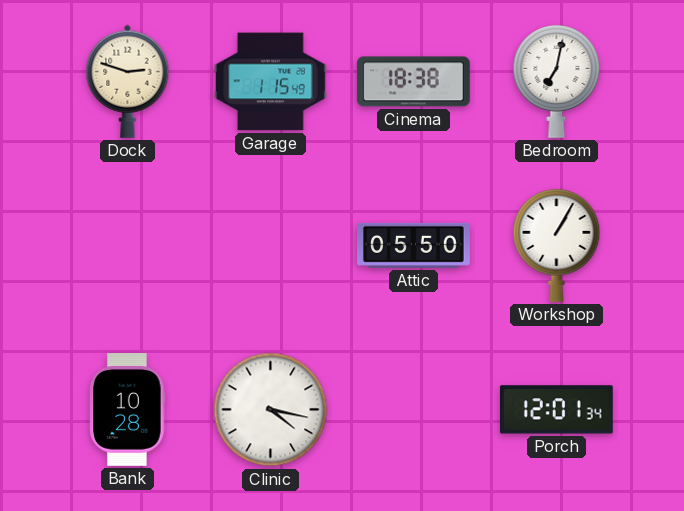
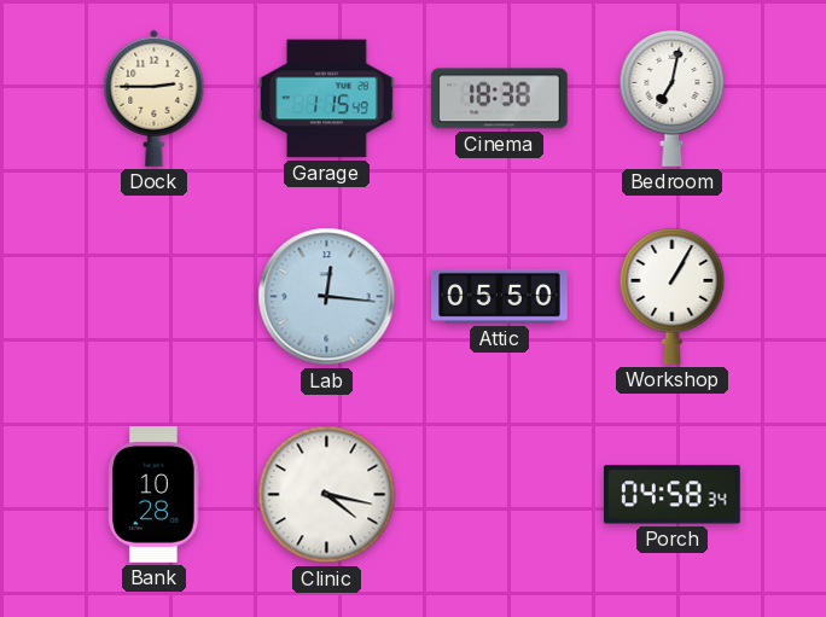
Dock: 2:48 -> 2:45
Lab: none -> 12:16
Porch: 12:01 -> 04:58
